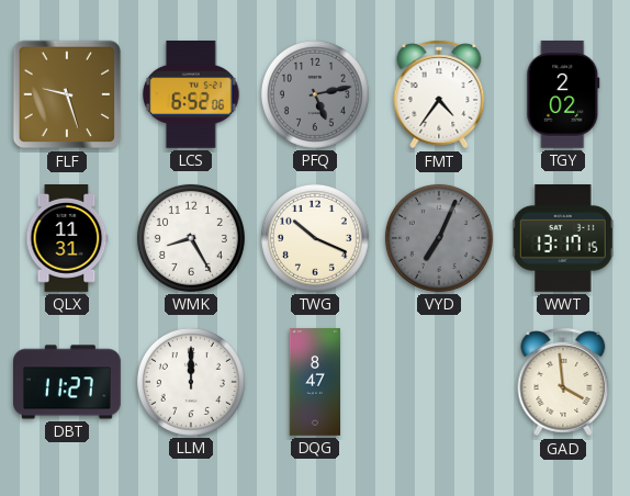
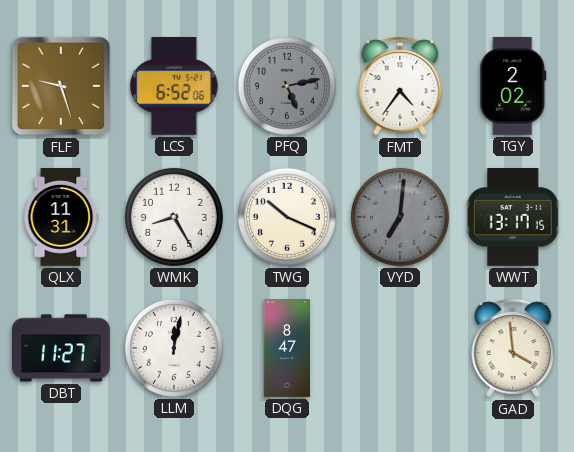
VYD: 7:04 -> 7:01
LLM: 12:00 -> 12:02
